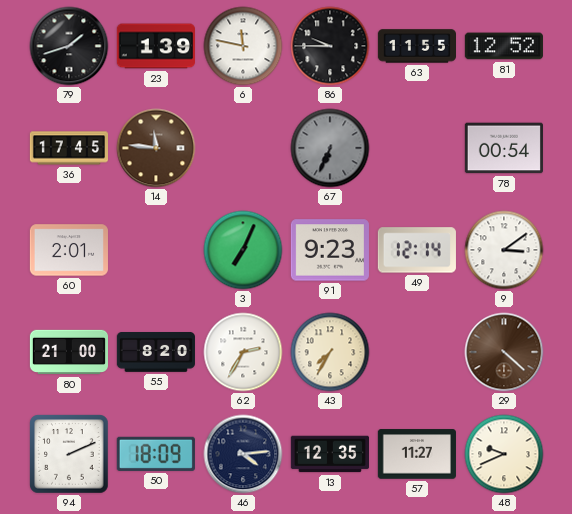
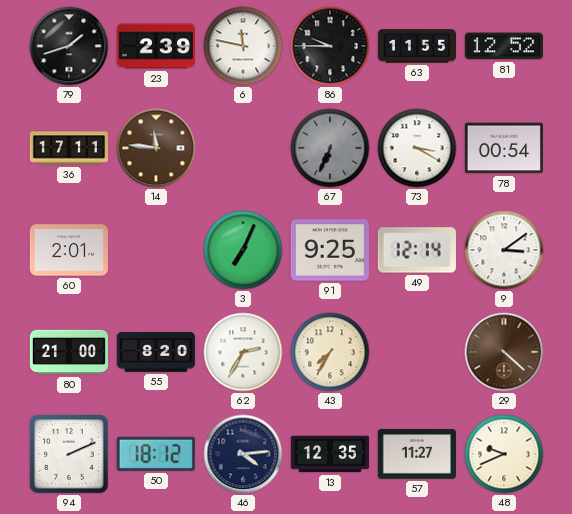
23: 1:39 -> 2:39
36: 17:45 -> 17:11
73: none -> 3:20
91: 9:23 -> 9:25
50: 18:09 -> 18:12
